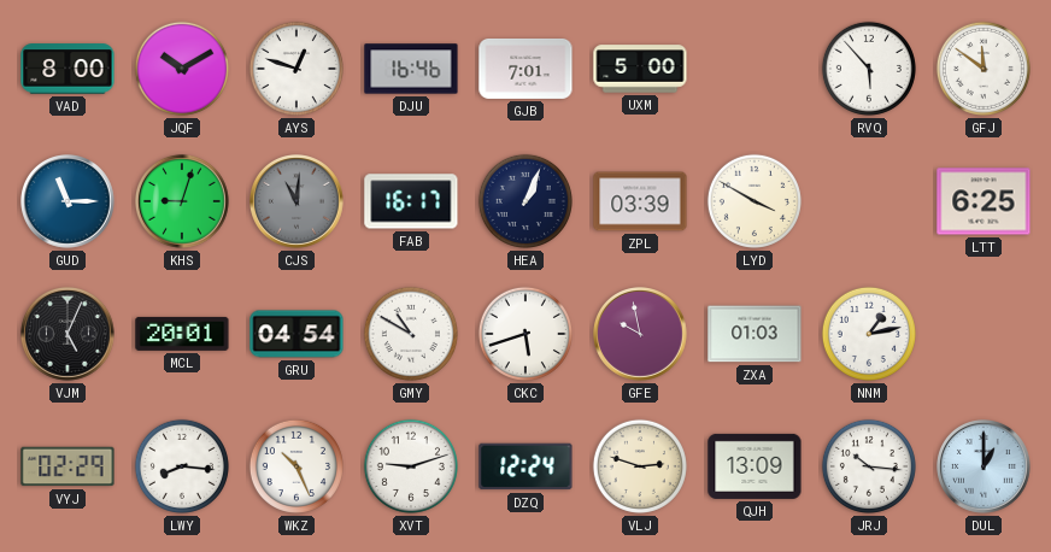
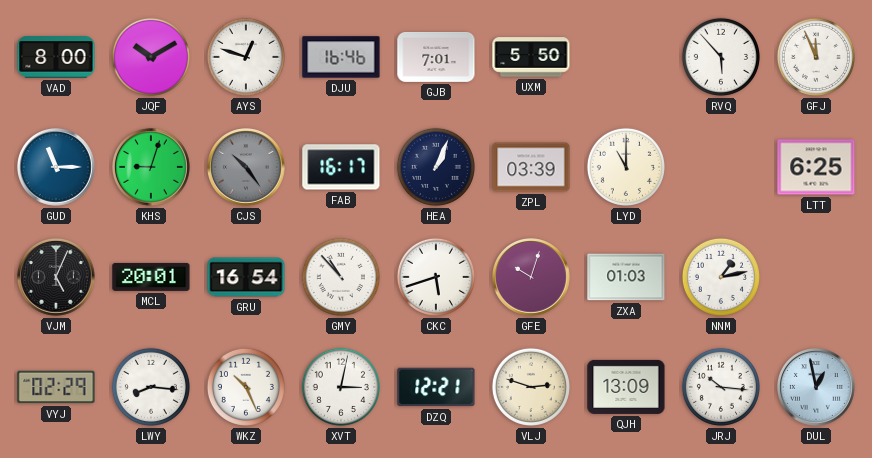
UXM: 5:00 -> 5:50
GFJ: 11:51 -> 11:56
CJS: 11:01 -> 10:24
LYD: 3:50 -> 11:00
GRU: 04:54 -> 16:54
GMY: 10:50 -> 10:53
GFE: 9:58 -> 10:03
XVT: 9:12 -> 3:02
DZQ: 12:24 -> 12:21
DUL: 1:00 -> 12:58
